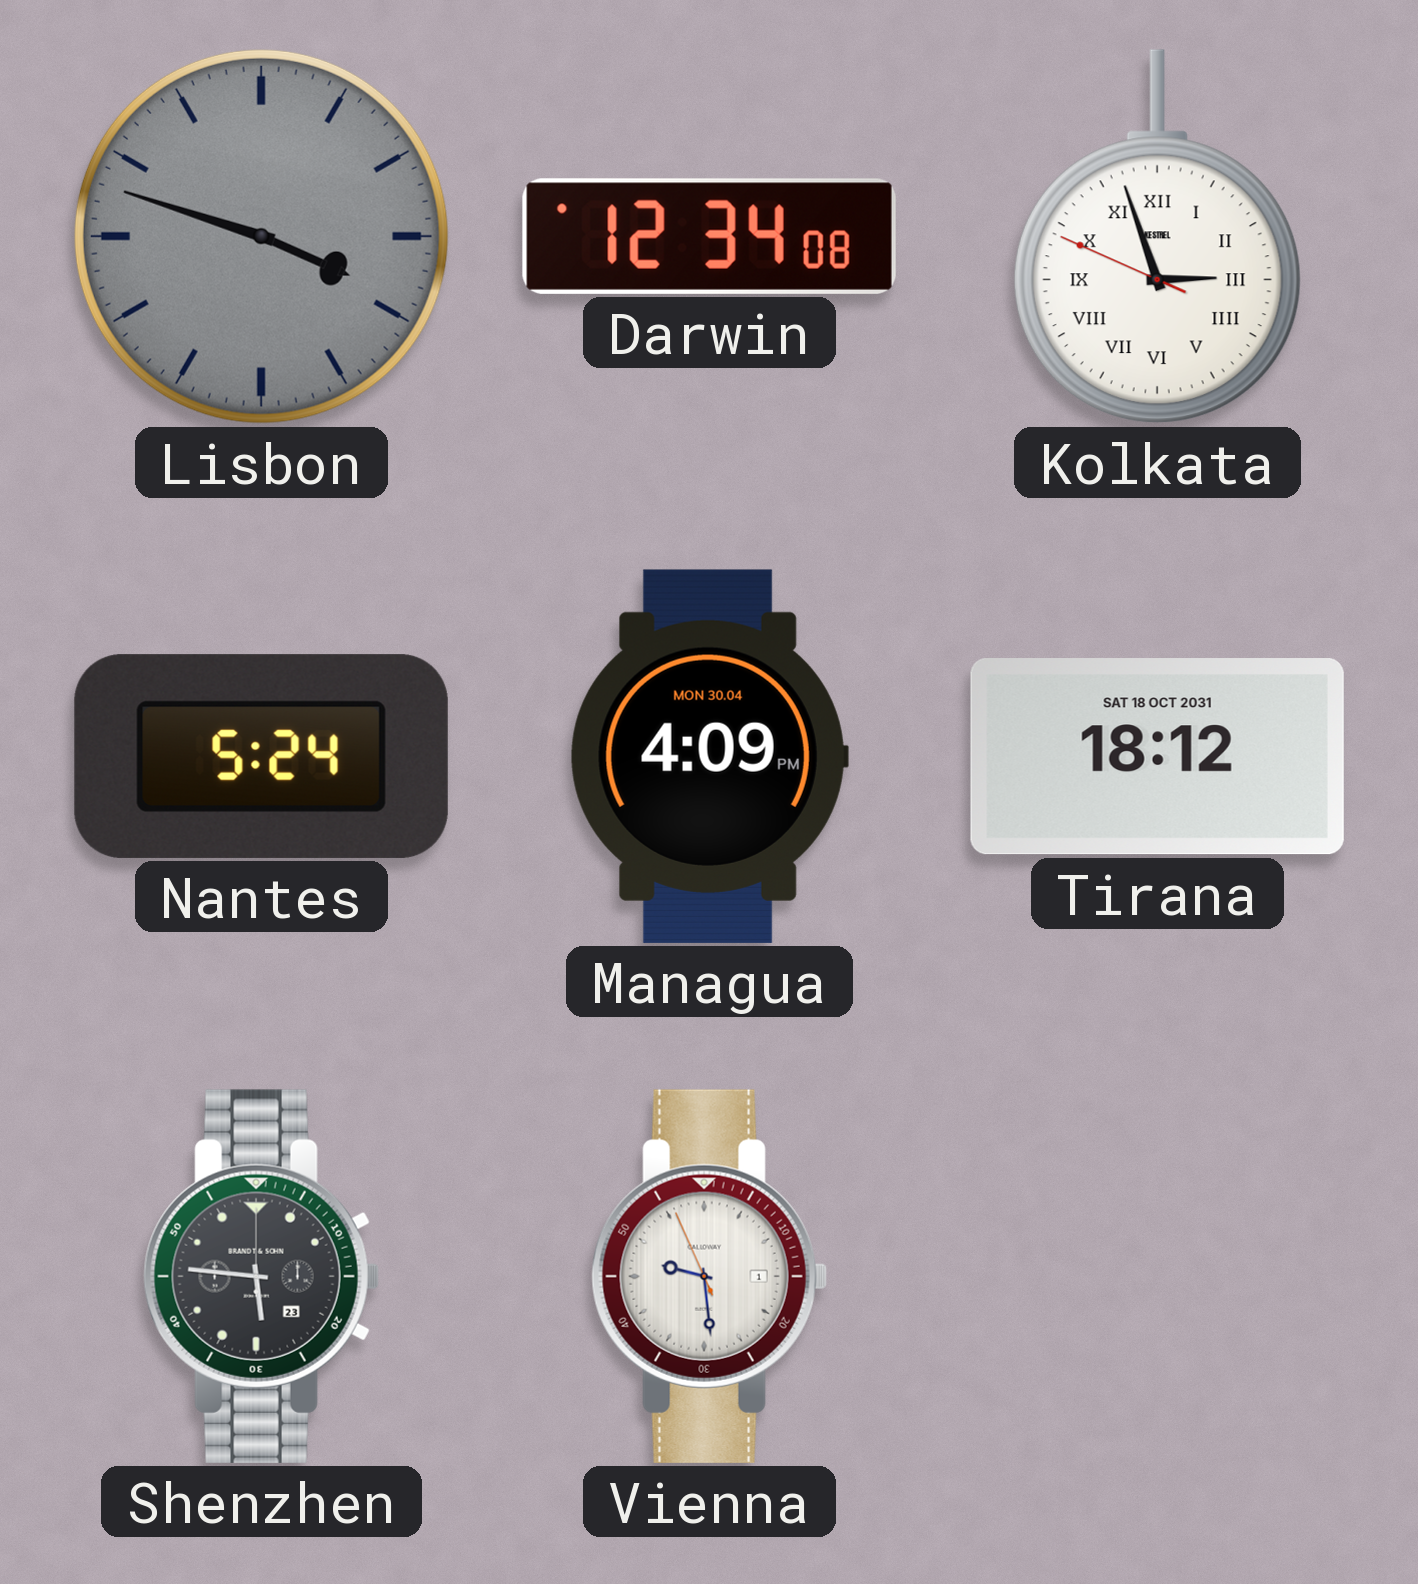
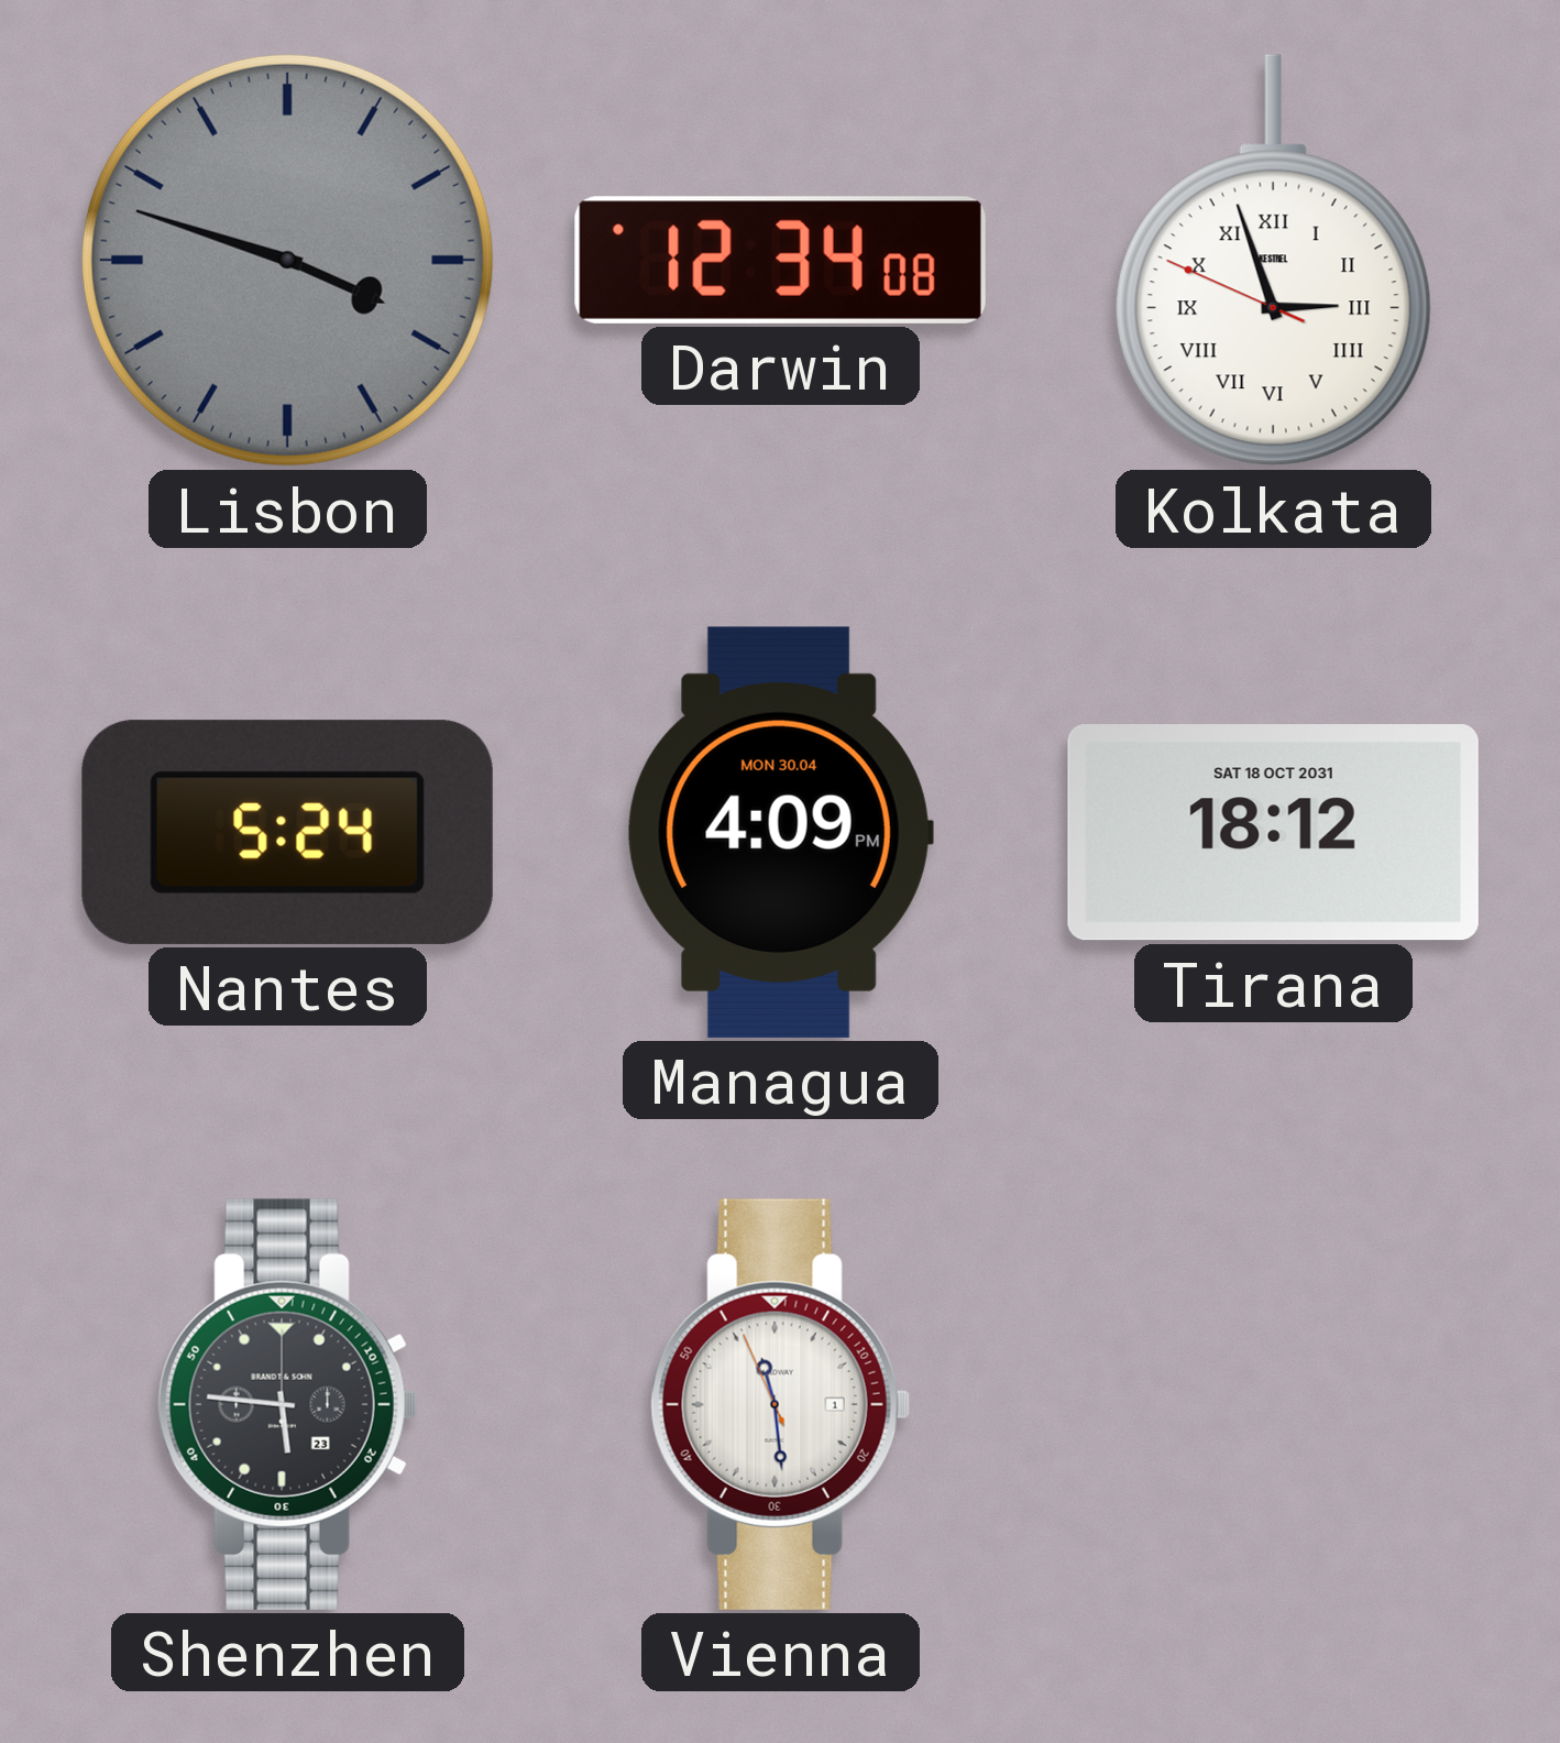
Vienna: 9:28 -> 11:28
